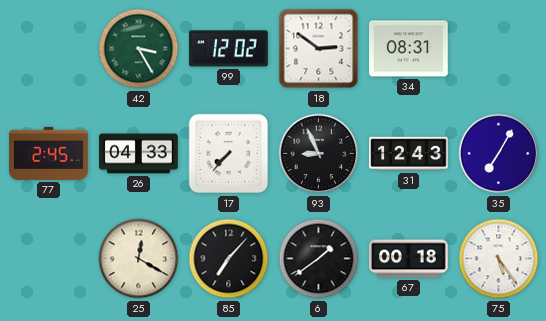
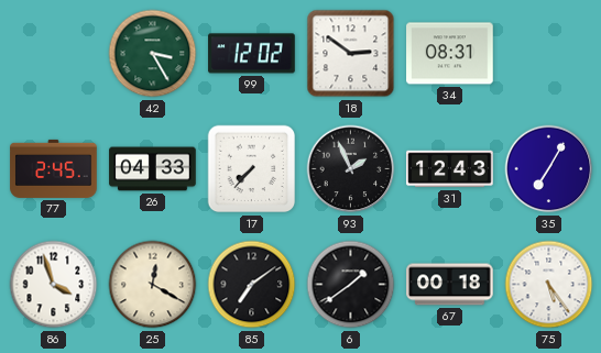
93: 8:56 -> 1:56
86: none -> 3:57
85: 7:07 -> 7:09
